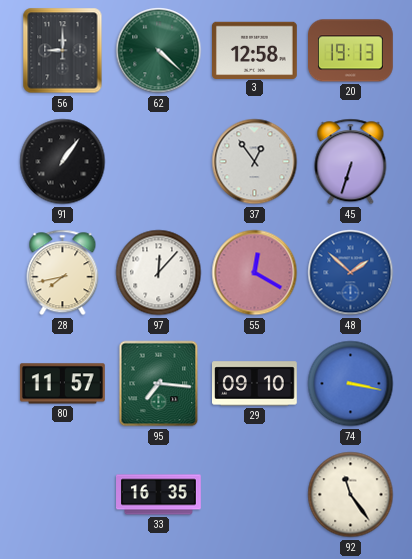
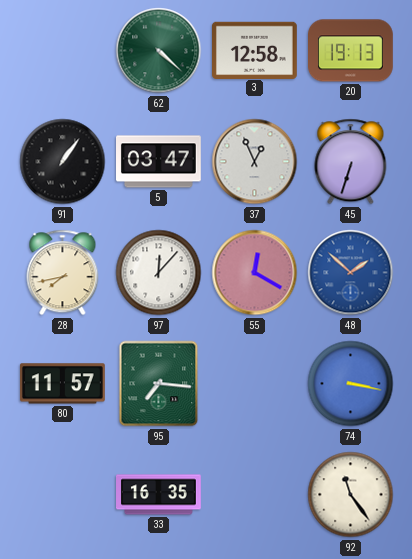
56: 9:00 -> none
5: none -> 03:47
37: 12:54 -> 12:56
29: 09:10 -> none
